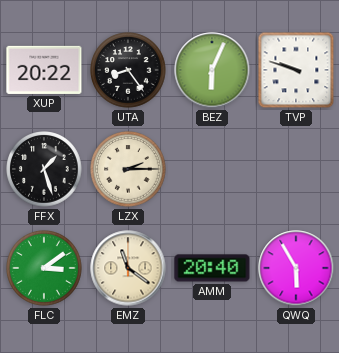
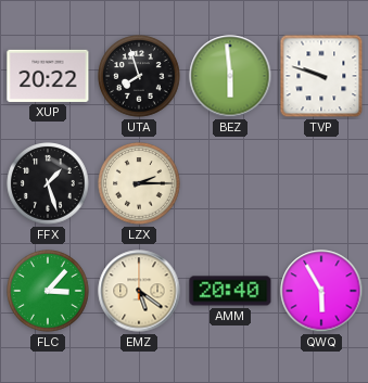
UTA: 8:24 -> 7:57
BEZ: 6:04 -> 5:59
FLC: 3:09 -> 3:07
EMZ: 11:21 -> 5:21
